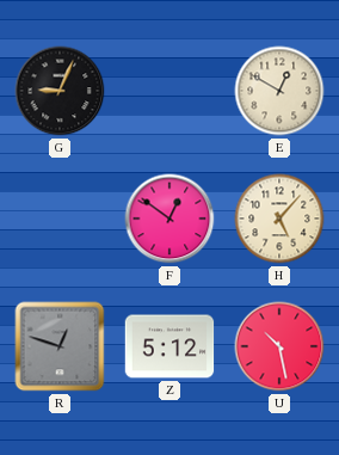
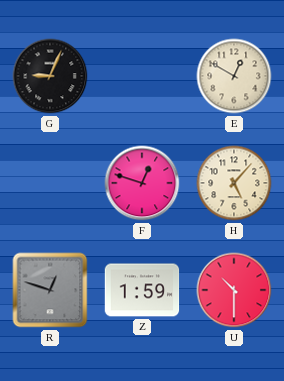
F: 12:51 -> 12:48
Z: 5:12 -> 1:59
U: 10:28 -> 10:30
